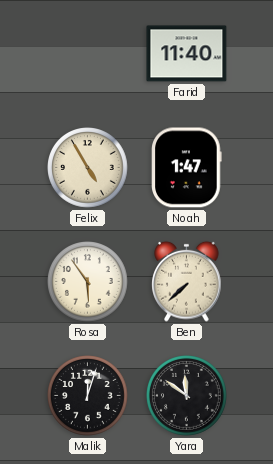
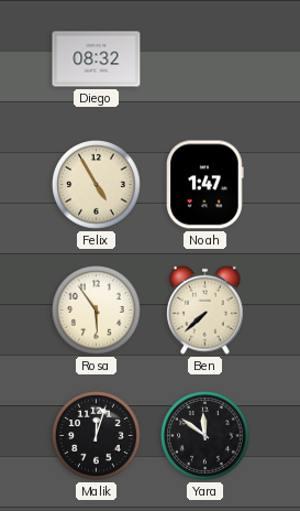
Diego: none -> 08:32
Farid: 11:40 -> none
